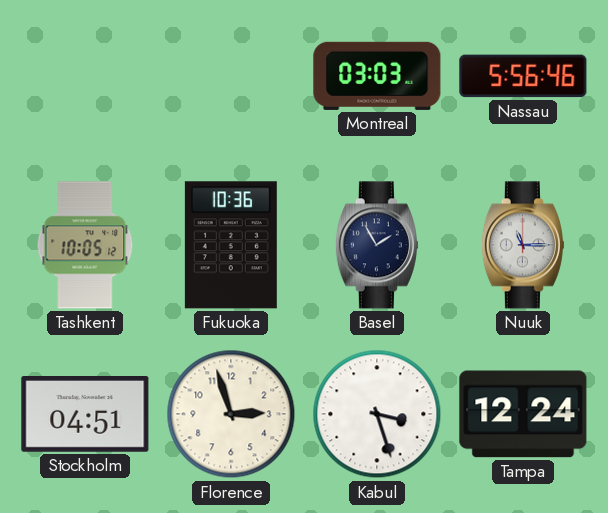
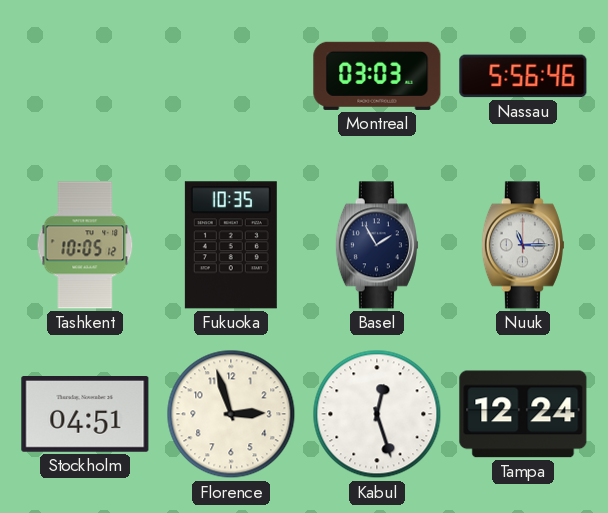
Fukuoka: 10:36 -> 10:35
Kabul: 3:27 -> 12:27
